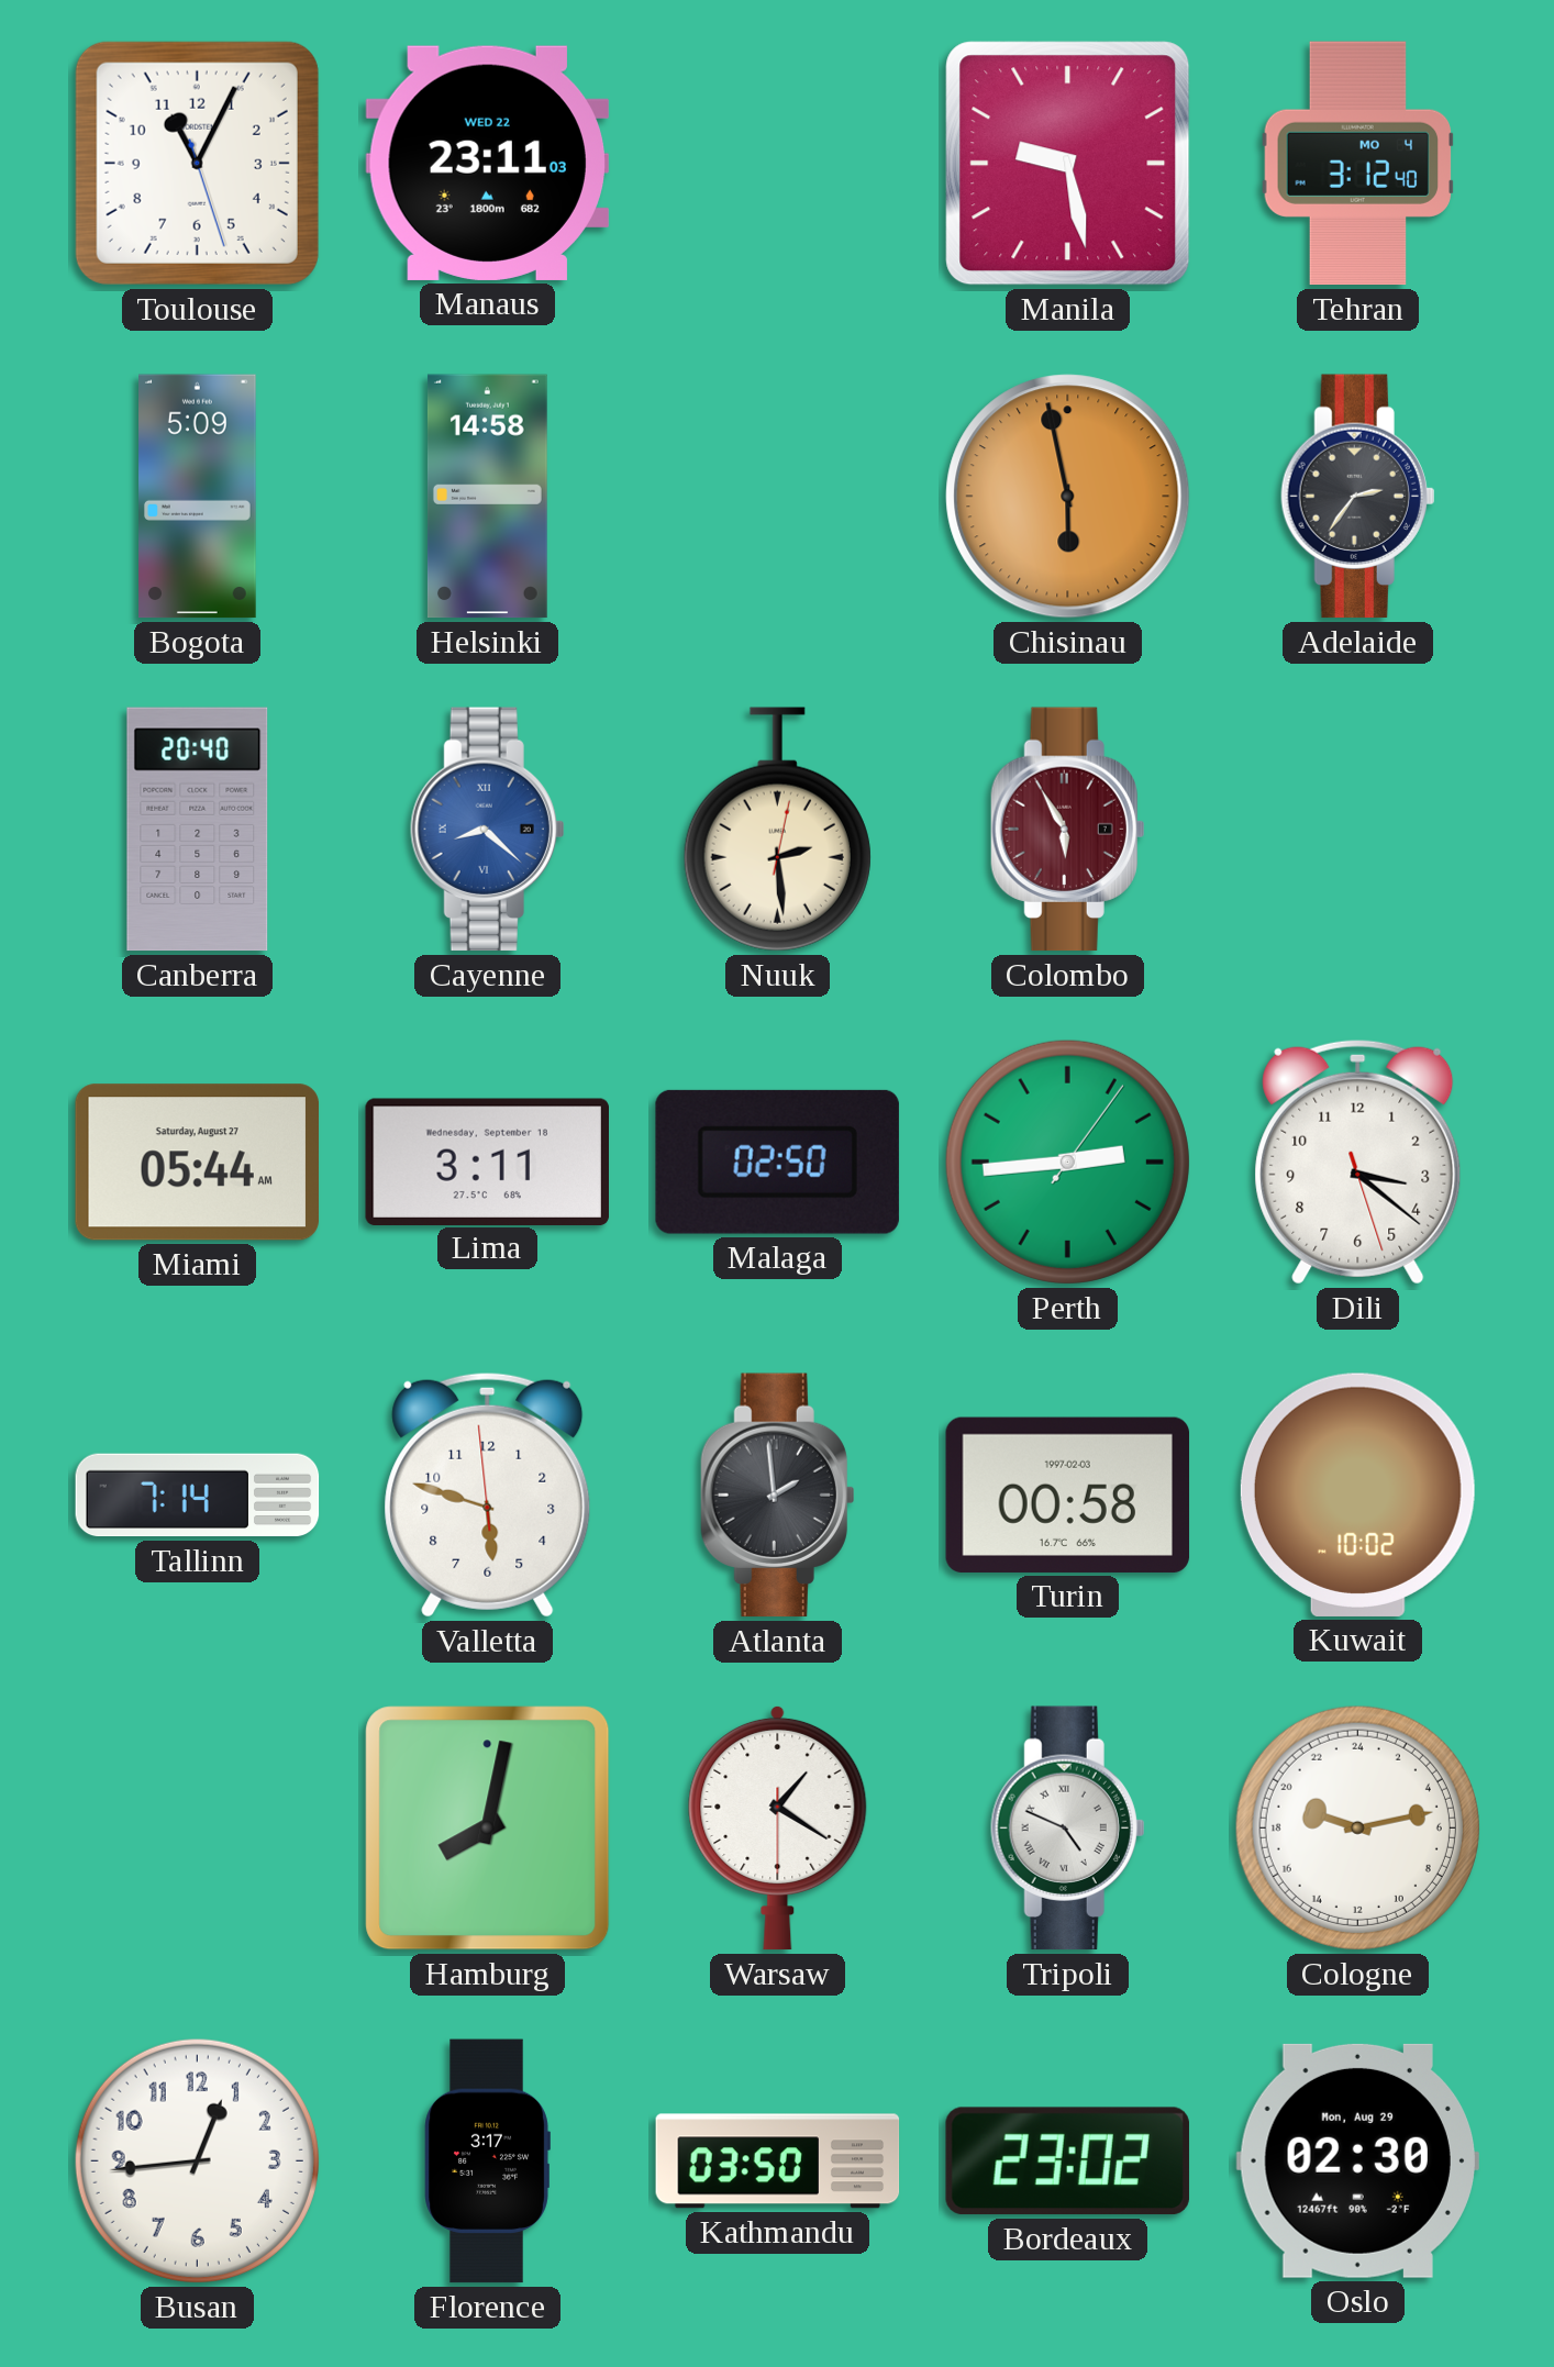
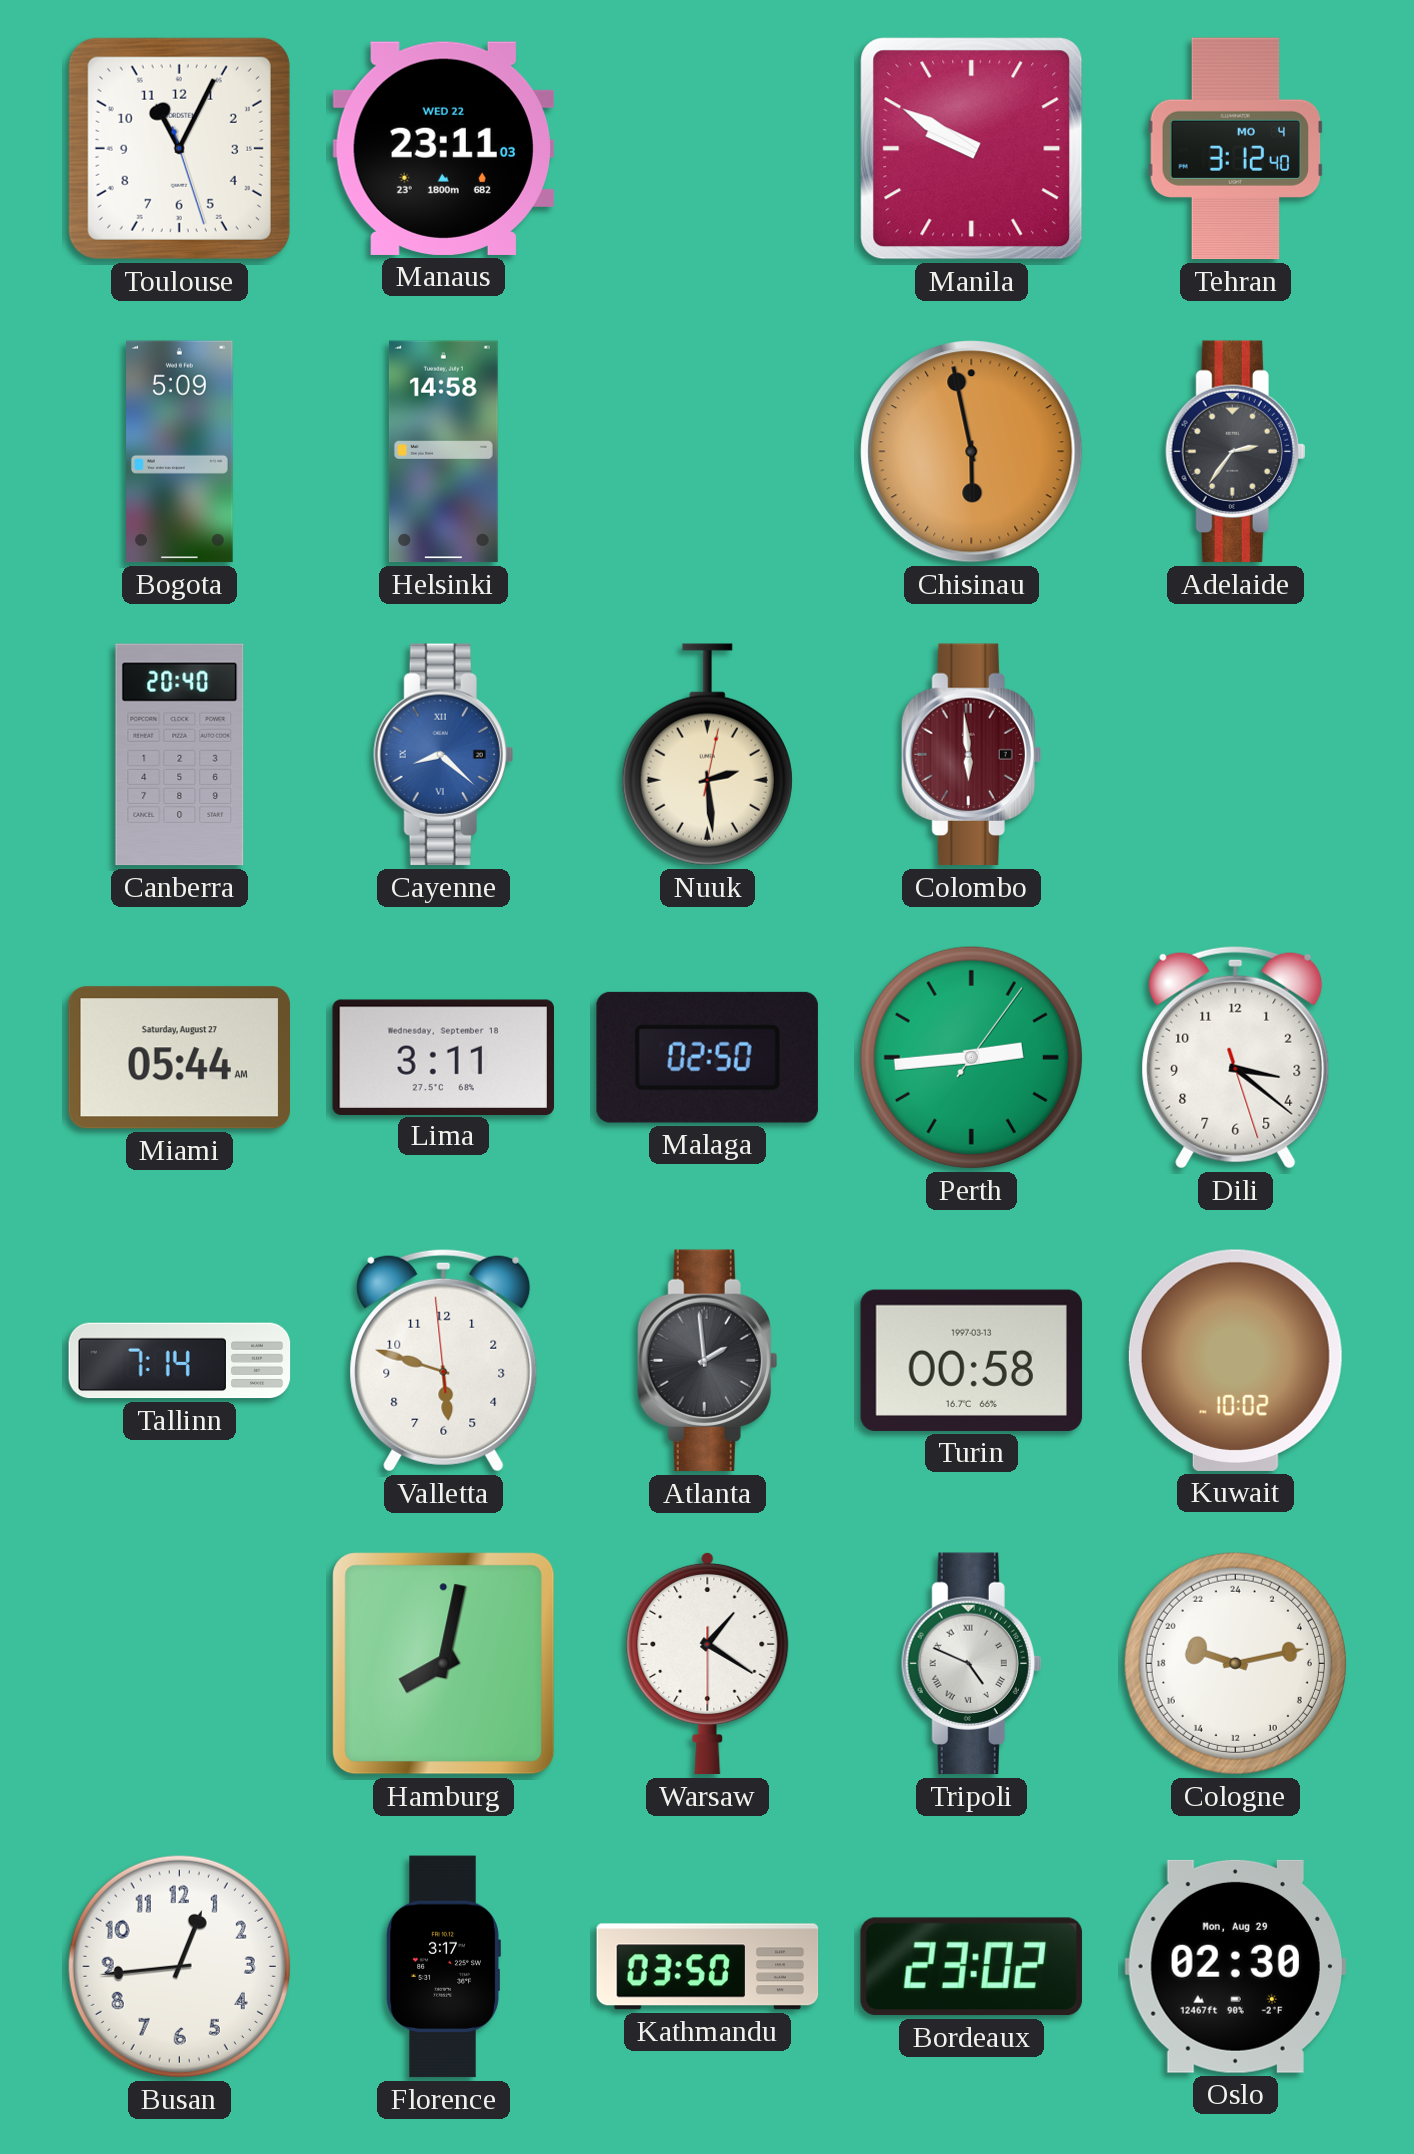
Manila: 9:28 -> 9:50
Colombo: 5:55 -> 5:59
Turin date: 1997-02-03 -> 1997-03-13
